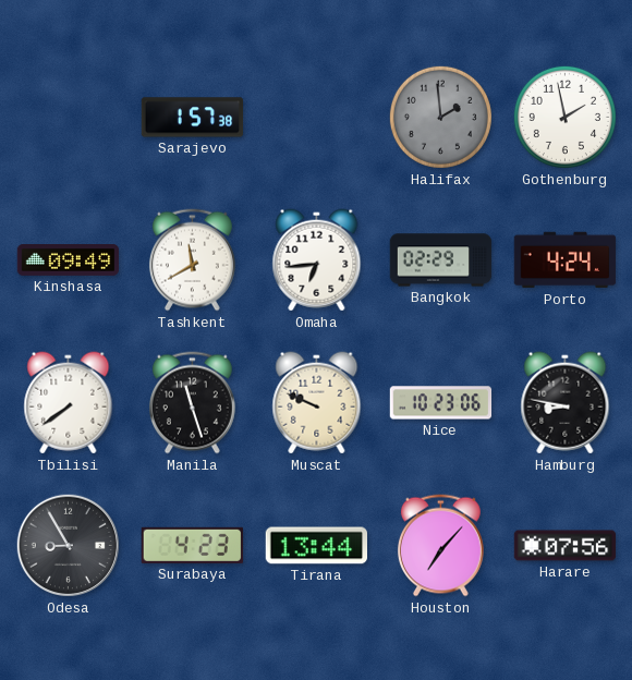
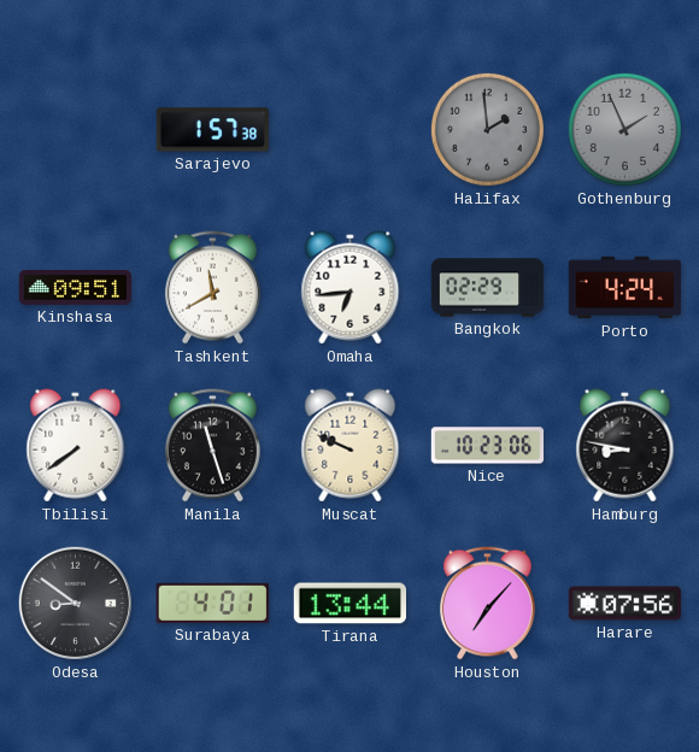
Gothenburg: 1:58 -> 1:56
Gothenburg dial: white -> grey
Kinshasa: 09:49 -> 09:51
Odesa: 8:55 -> 8:51
Surabaya: 4:23 -> 4:01
